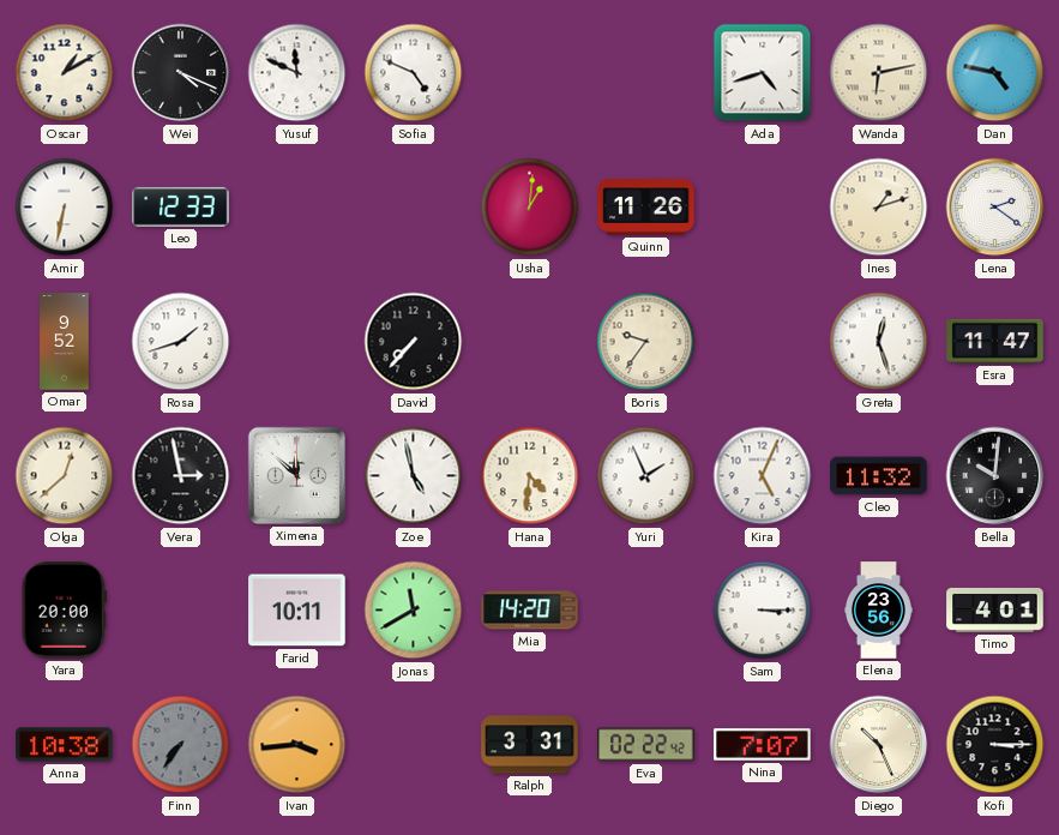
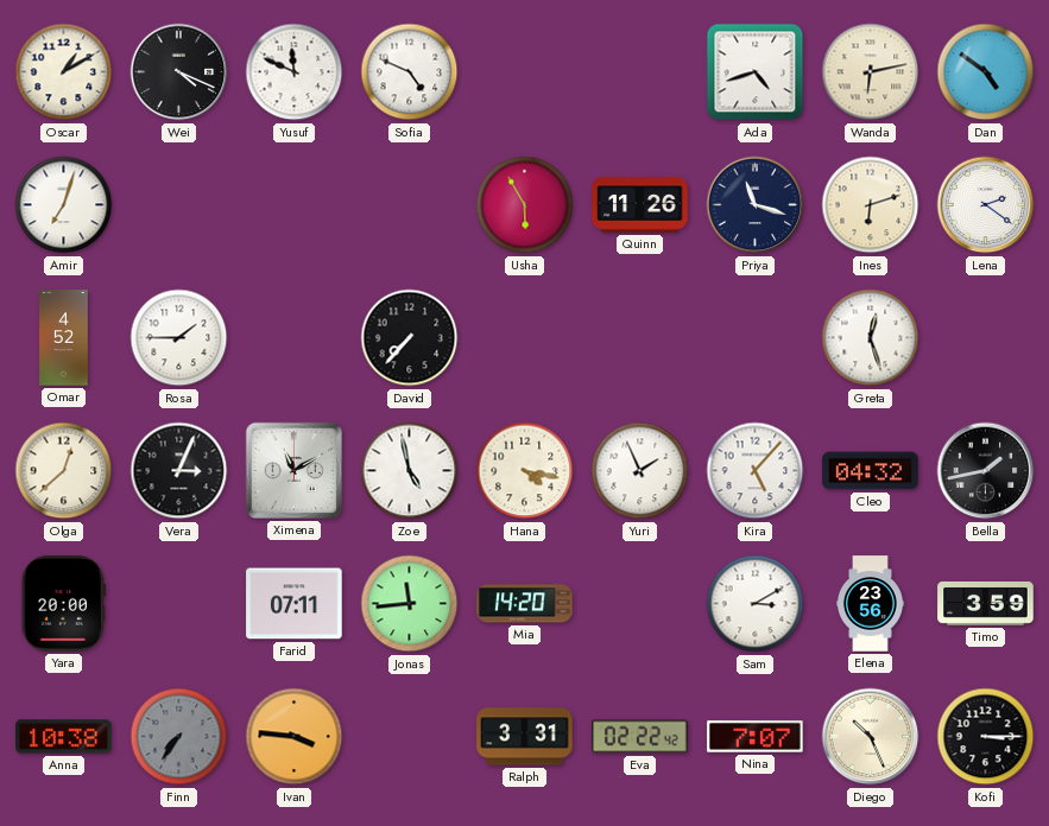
Dan: 4:47 -> 4:51
Amir: 6:32 -> 7:03
Leo: 12:33 -> none
Usha: 1:01 -> 5:55
Priya: none -> 11:18
Ines: 1:12 -> 6:12
Omar: 9:52 -> 4:52
Rosa: 1:42 -> 1:45
Boris: 9:36 -> none
Esra: 11:47 -> none
Vera: 2:58 -> 3:04
Ximena: 11:52 -> 11:10
Hana: 4:31 -> 4:17
Kira: 5:04 -> 5:07
Cleo: 11:32 -> 04:32
Bella: 10:01 -> 1:43
Farid: 10:11 -> 07:11
Jonas: 11:40 -> 11:44
Sam: 3:15 -> 3:10
Timo: 4:01 -> 3:59
Ivan: 3:44 -> 3:46
